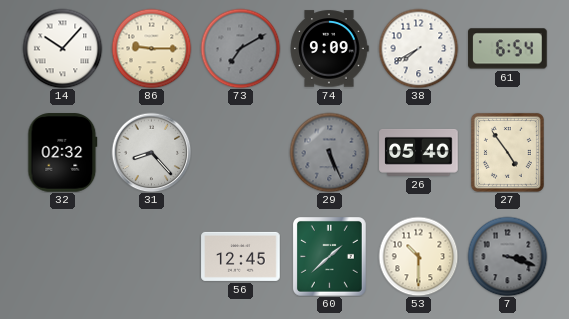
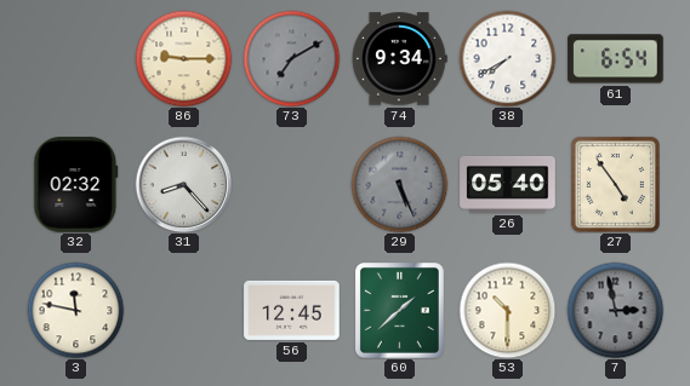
14: 10:07 -> none
74: 9:09 -> 9:34
3: none -> 11:47
7: 3:18 -> 2:58
